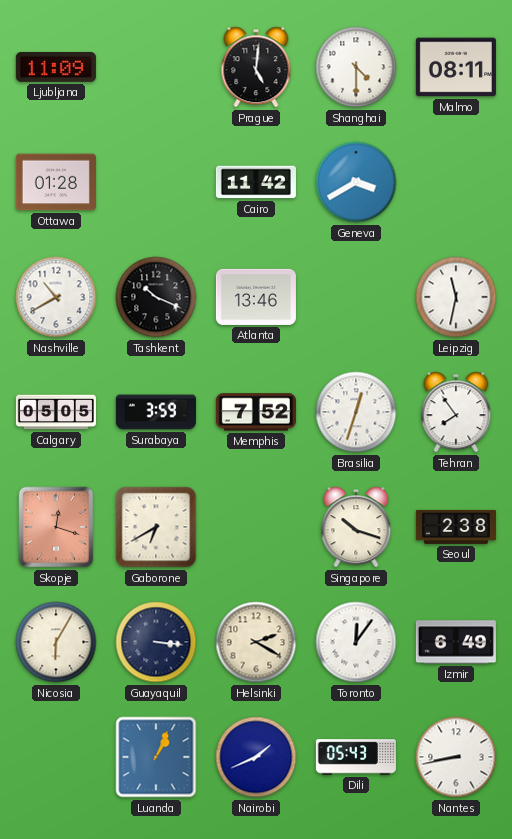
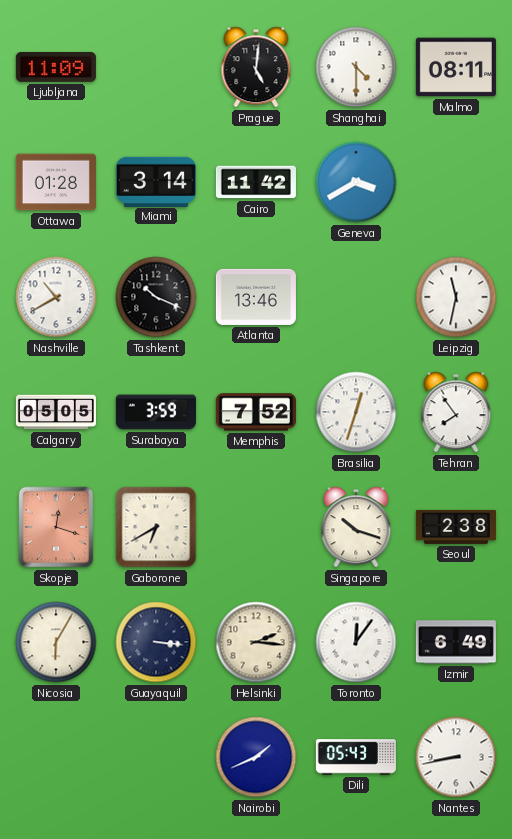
Miami: none -> 3:14
Helsinki: 2:20 -> 2:16
Luanda: 1:04 -> none
